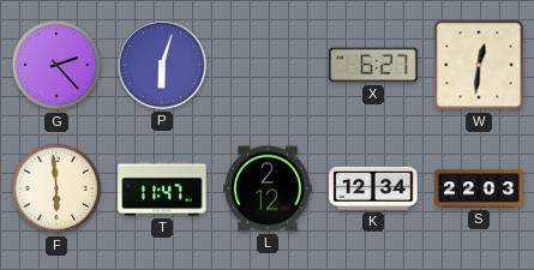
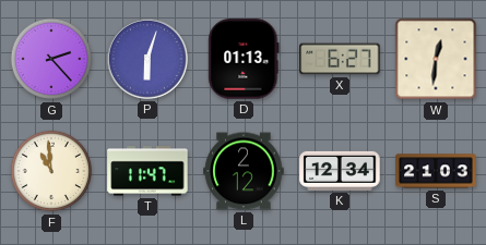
D: none -> 01:13
F: 5:59 -> 10:59
S: 22:03 -> 21:03
